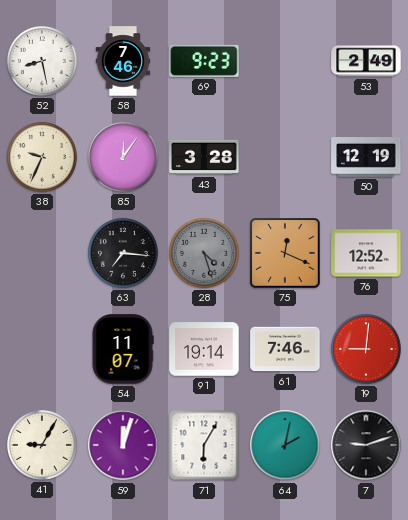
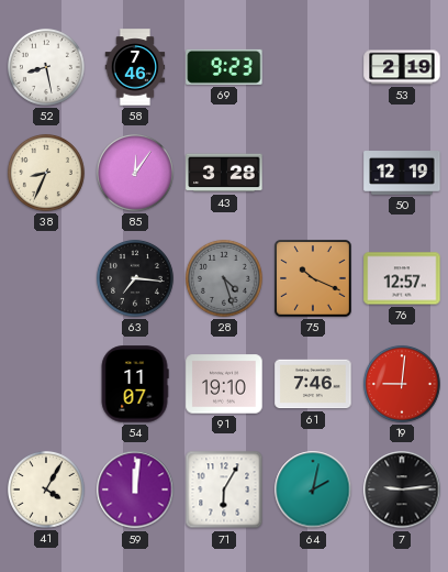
53: 2:49 -> 2:19
38: 9:34 -> 8:34
75: 12:19 -> 10:19
76: 12:52 -> 12:57
91: 19:14 -> 19:10
41: 9:05 -> 4:05
59: 12:03 -> 12:01
7: 9:12 -> 9:14
